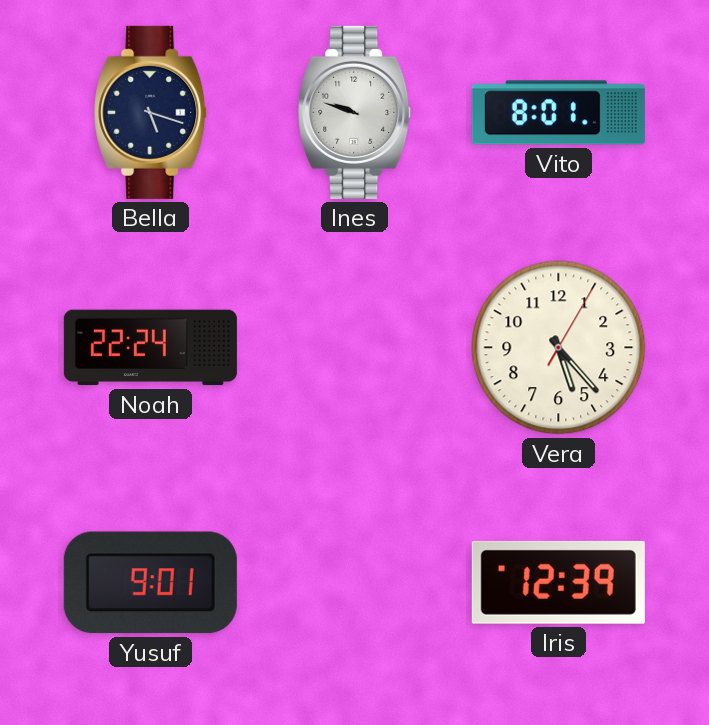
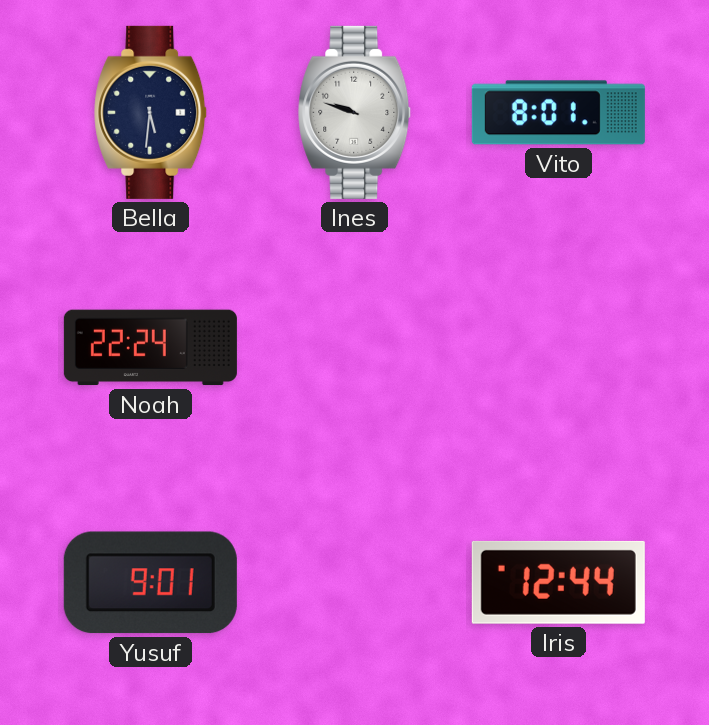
Bella: 5:18 -> 5:31
Vera: 5:23 -> none
Iris: 12:39 -> 12:44
